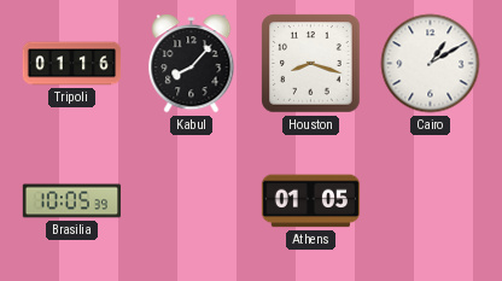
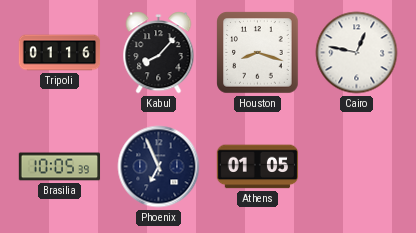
Cairo: 1:10 -> 12:47
Phoenix: none -> 6:56
